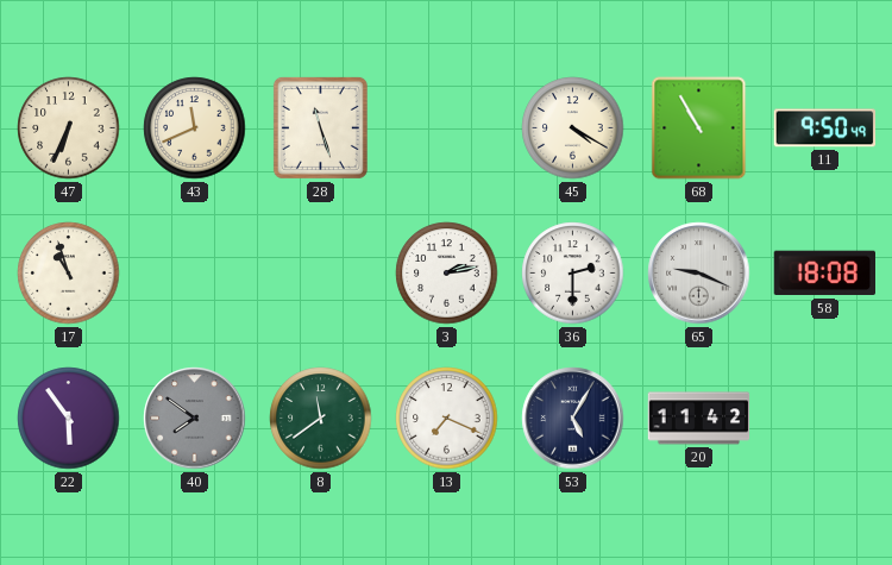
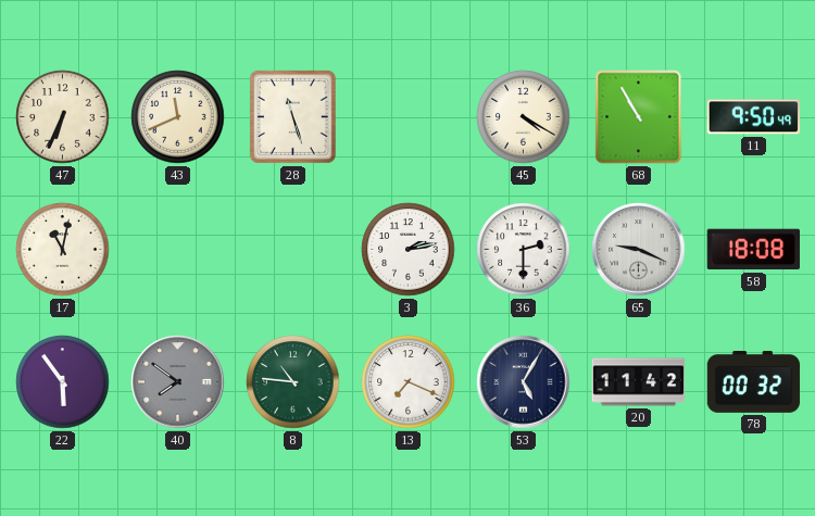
17: 10:57 -> 11:02
8: 11:39 -> 10:46
78: none -> 00:32
